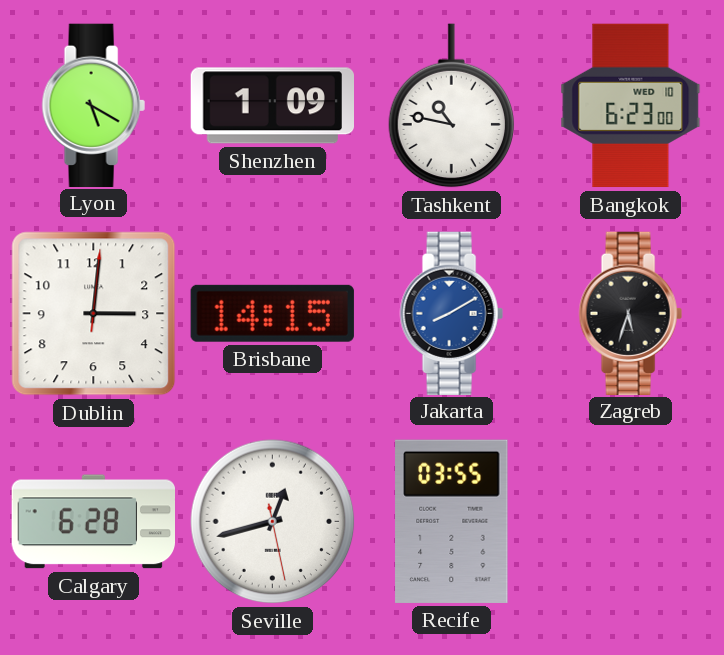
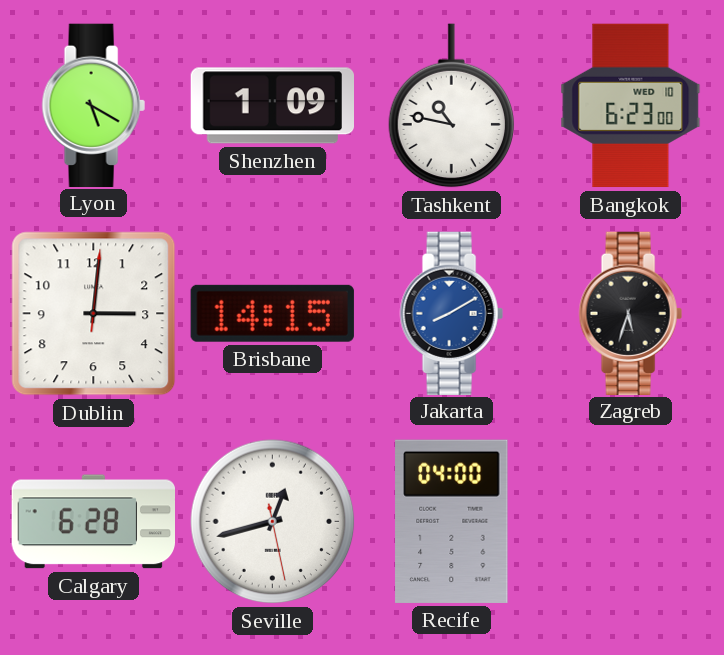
Recife: 03:55 -> 04:00
